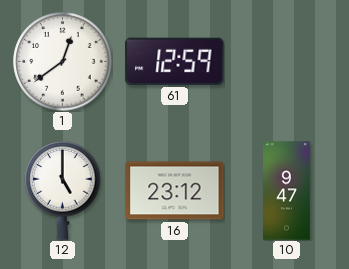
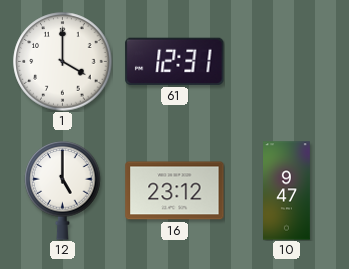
1: 12:39 -> 4:00
61: 12:59 -> 12:31
